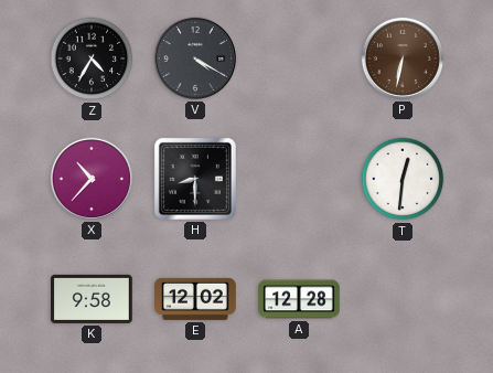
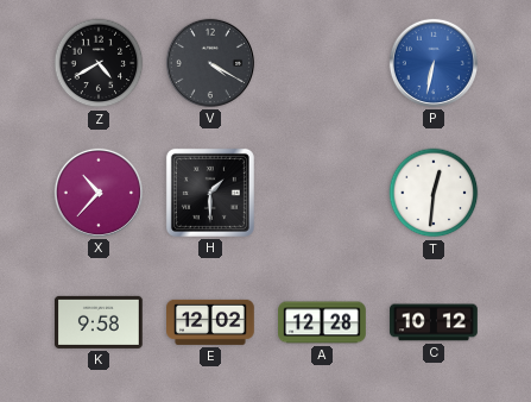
Z: 4:35 -> 4:40
P dial: brown -> blue
H: 8:30 -> 1:30
C: none -> 10:12
